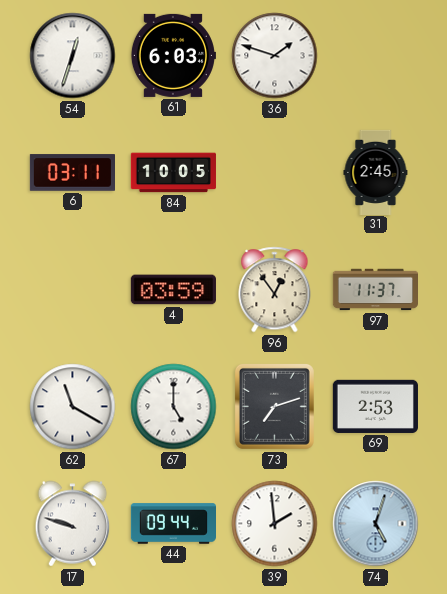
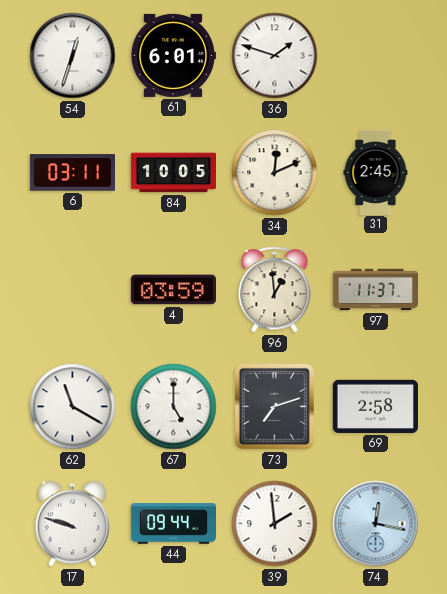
61: 6:03 -> 6:01
34: none -> 12:11
96: 12:54 -> 12:59
69: 2:53 -> 2:58
74: 5:03 -> 12:17
